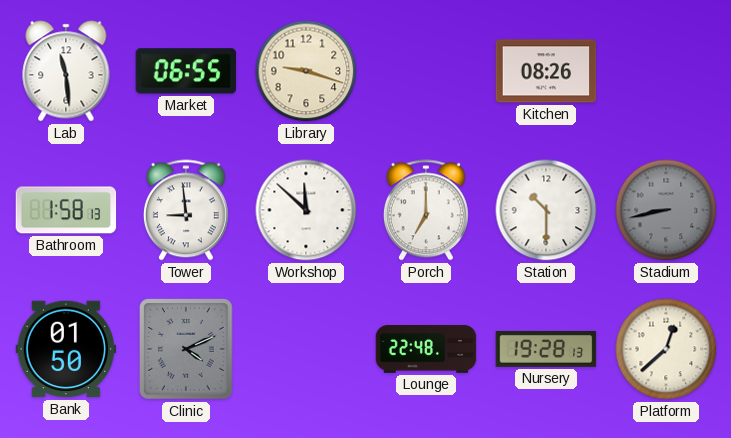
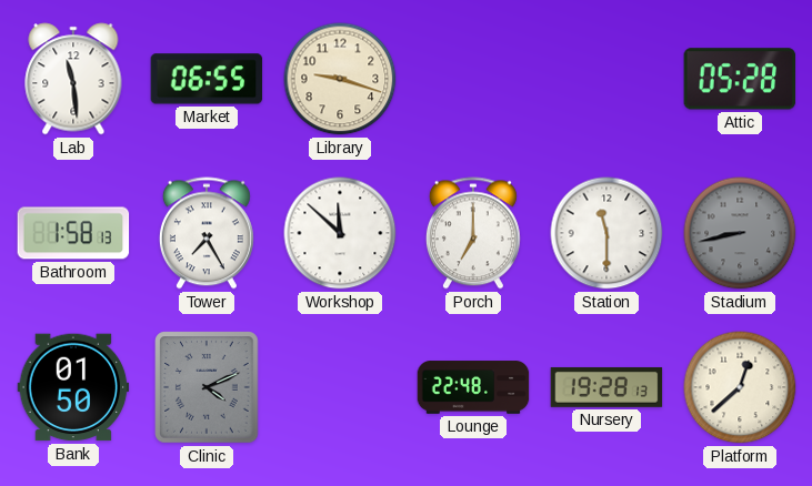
Kitchen: 08:26 -> none
Attic: none -> 05:28
Tower: 8:59 -> 7:25
Station: 10:30 -> 11:30
